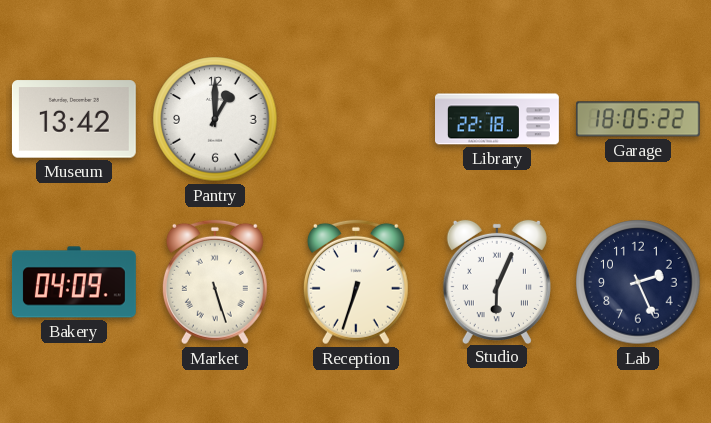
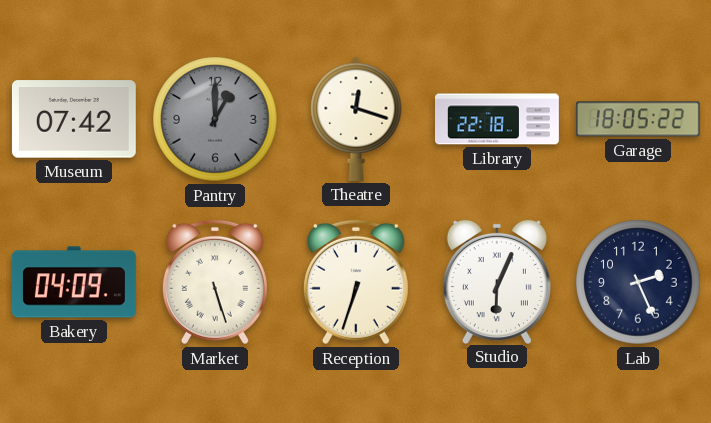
Museum: 13:42 -> 07:42
Pantry dial: white -> grey
Theatre: none -> 12:18
